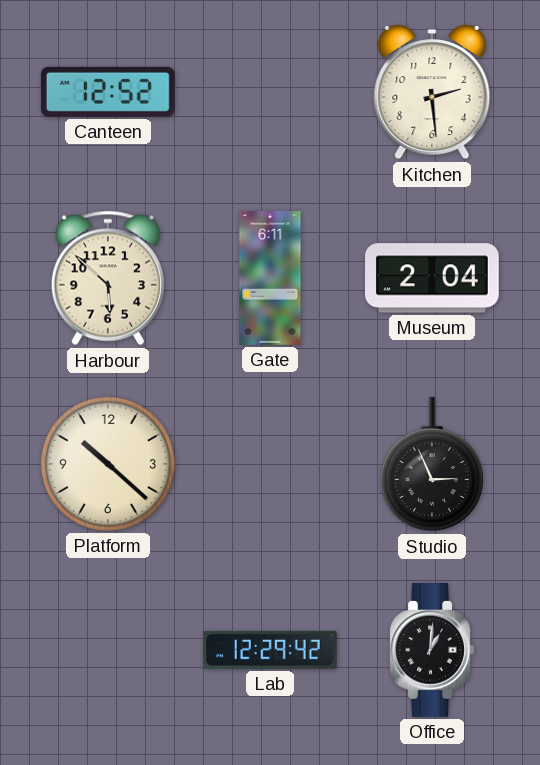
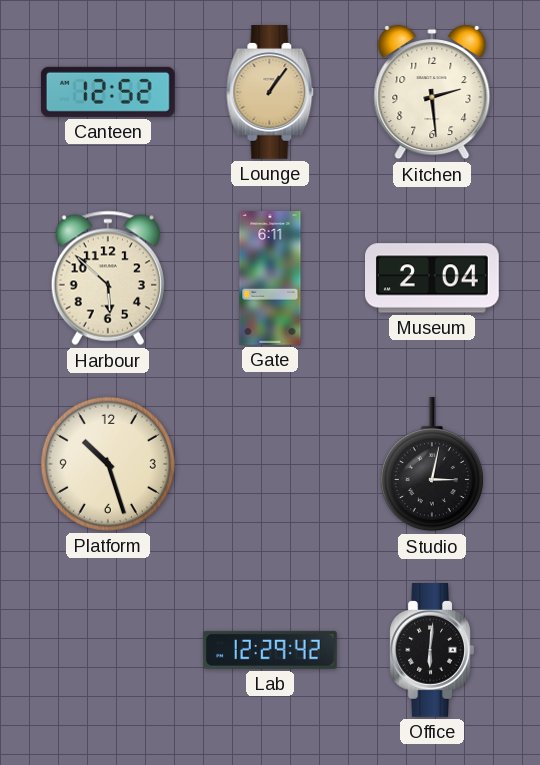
Lounge: none -> 1:06
Platform: 10:22 -> 10:27
Studio: 2:56 -> 3:02
Office: 1:01 -> 6:01
